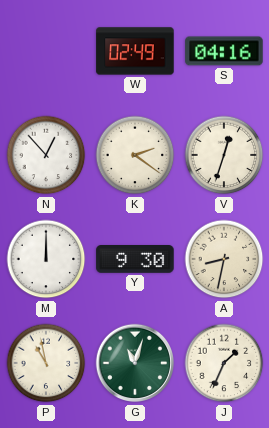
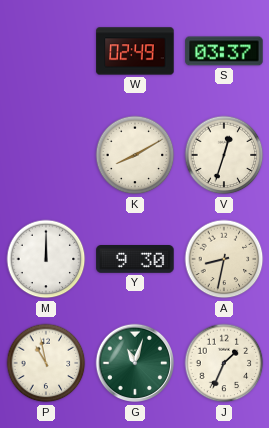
S: 04:16 -> 03:37
N: 12:53 -> none
K: 2:21 -> 8:10
